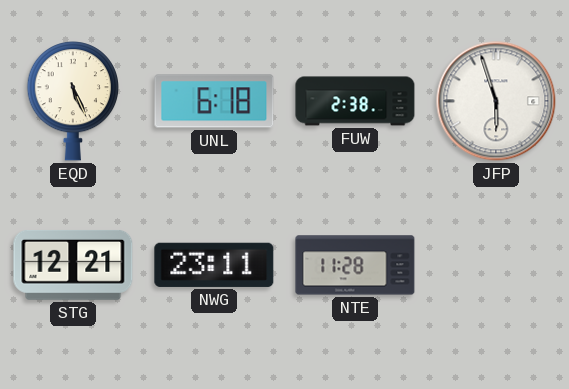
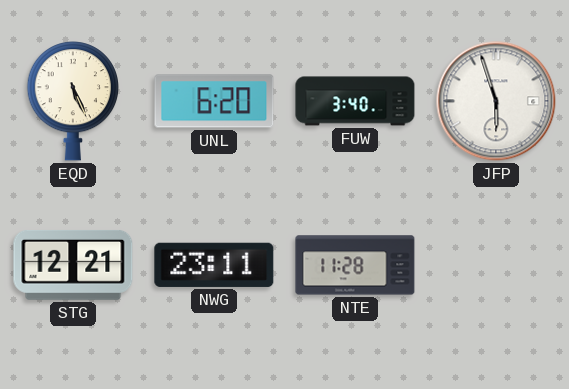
UNL: 6:18 -> 6:20
FUW: 2:38 -> 3:40
